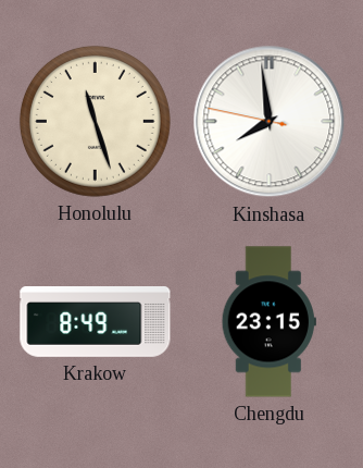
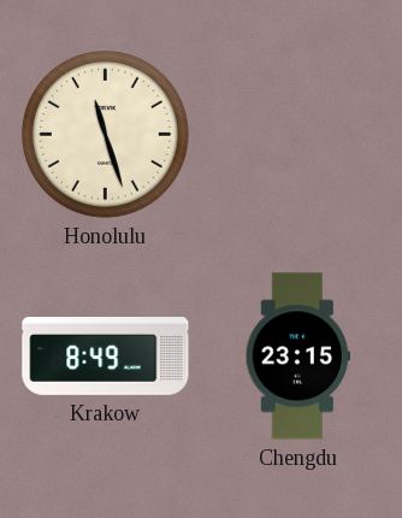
Kinshasa: 7:58 -> none
